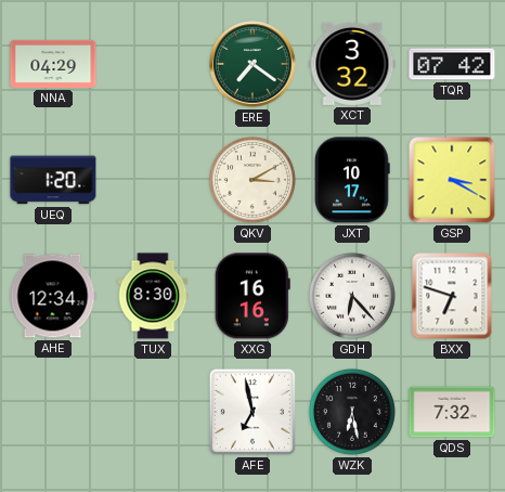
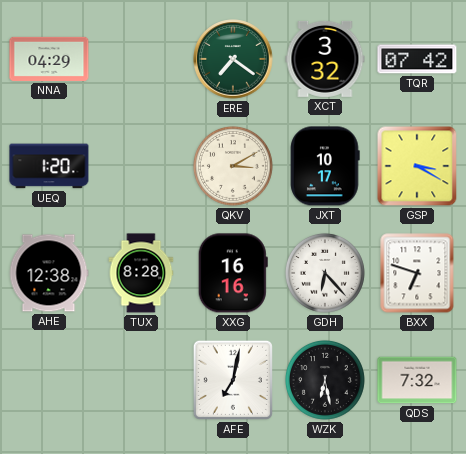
AHE: 12:34 -> 12:38
TUX: 8:30 -> 8:28
AFE: 6:58 -> 7:02
